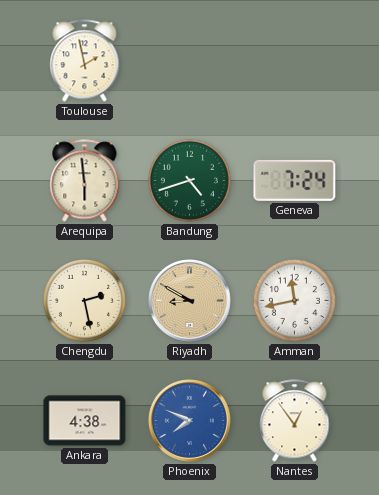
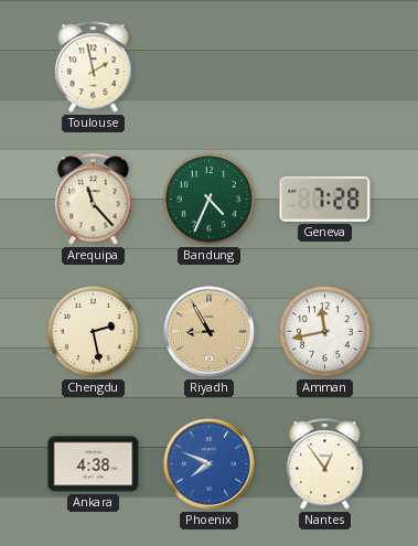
Arequipa: 5:59 -> 11:23
Bandung: 4:42 -> 4:34
Geneva: 7:24 -> 7:28
Riyadh: 8:50 -> 8:55
